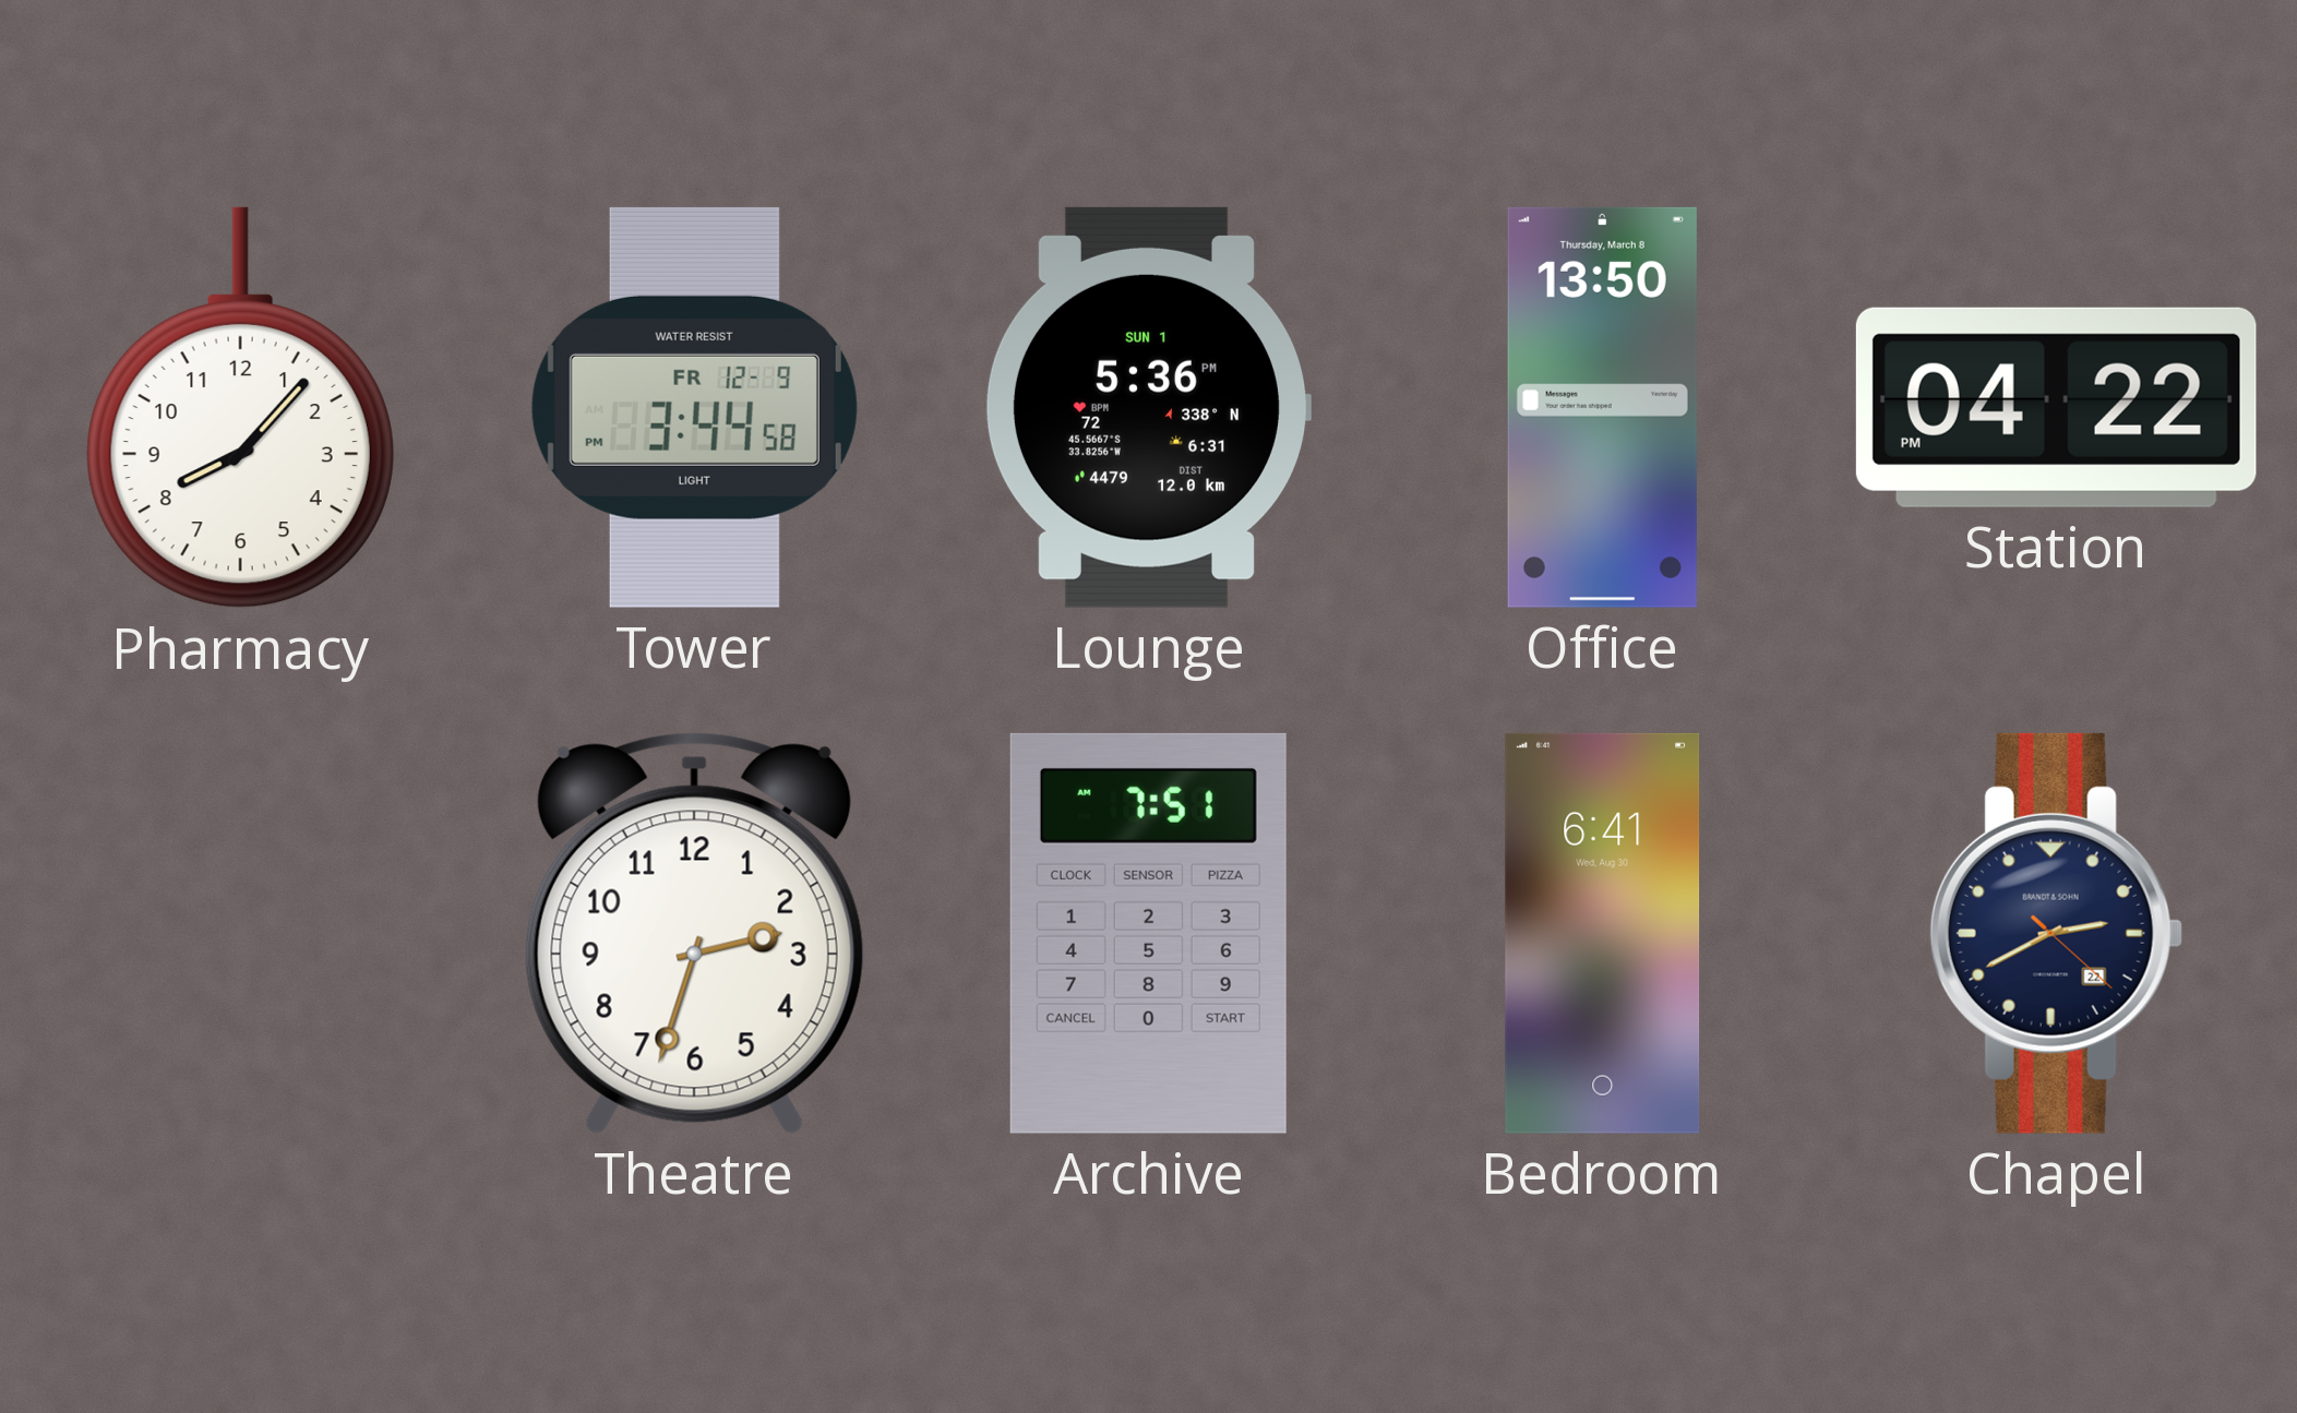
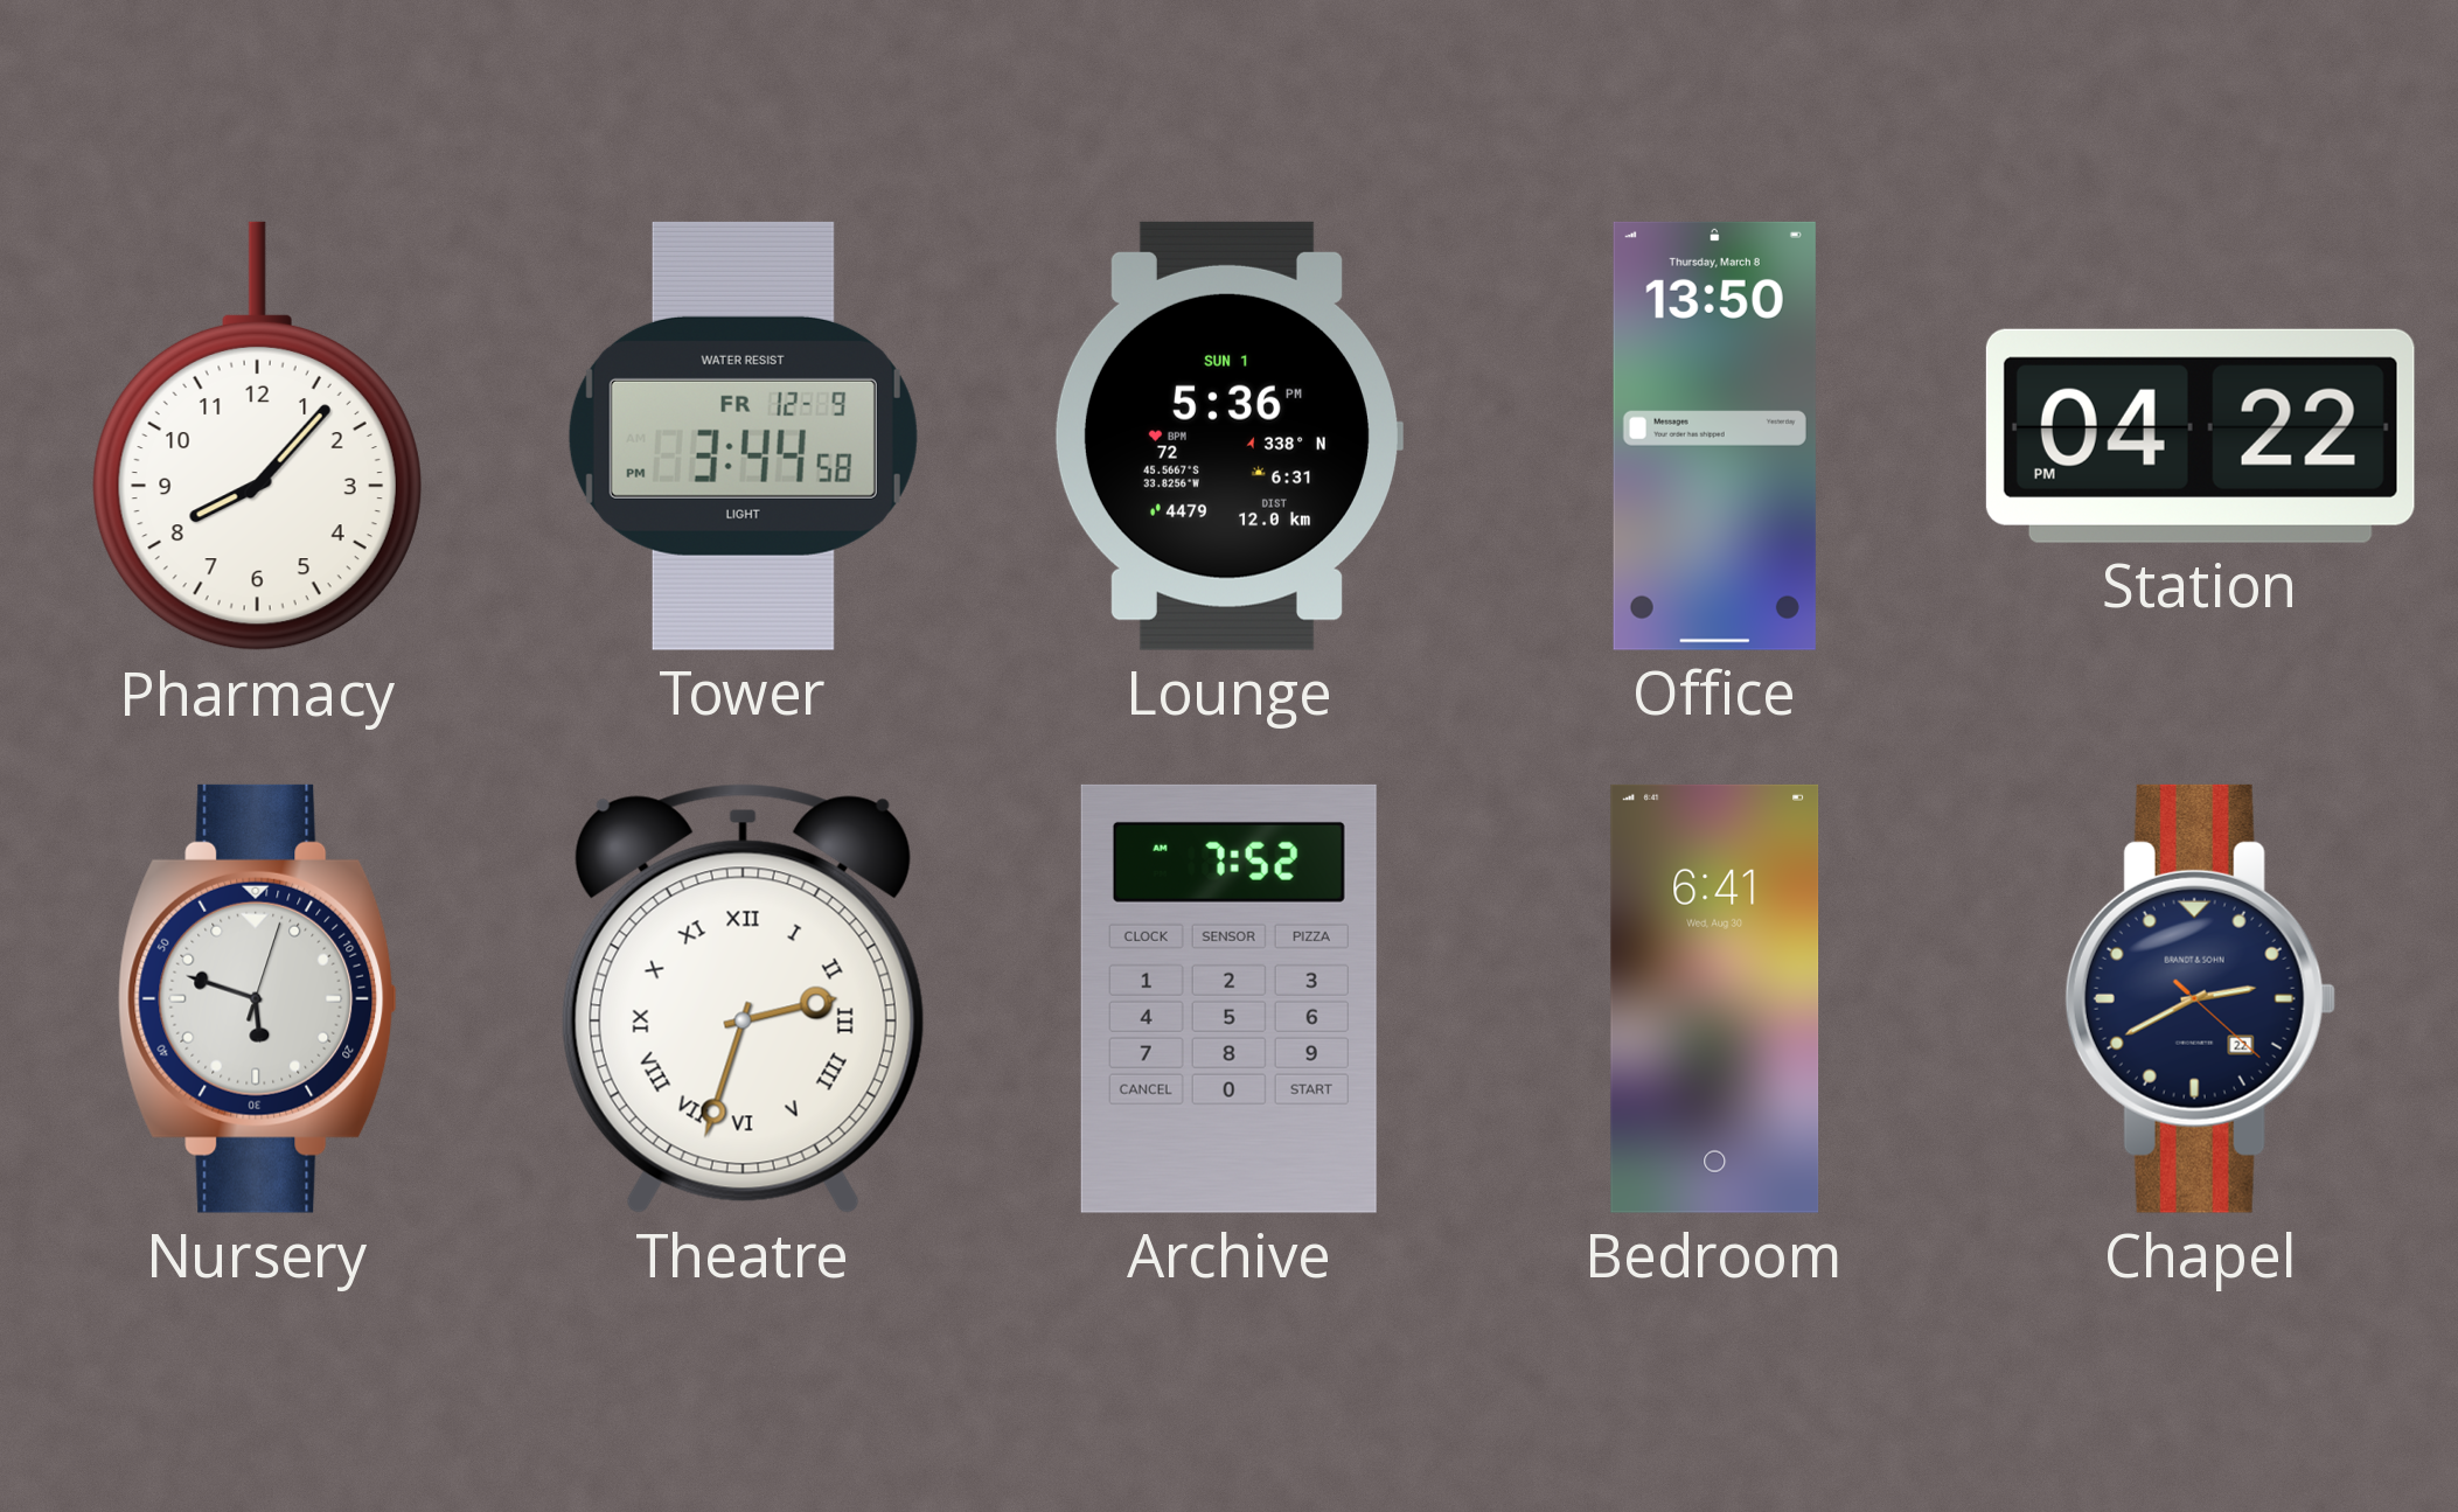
Nursery: none -> 5:48
Theatre numerals: Arabic -> Roman
Archive: 7:51 -> 7:52
